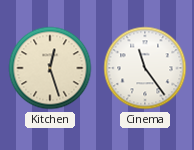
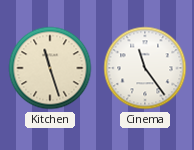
Kitchen: 12:27 -> 11:27
